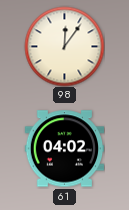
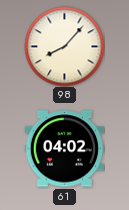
98: 12:06 -> 8:07
